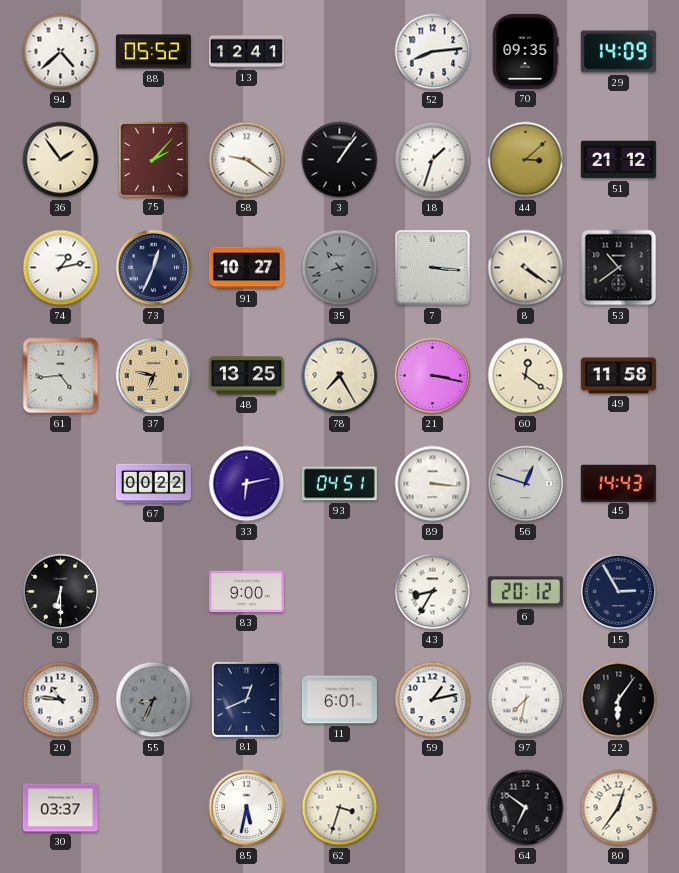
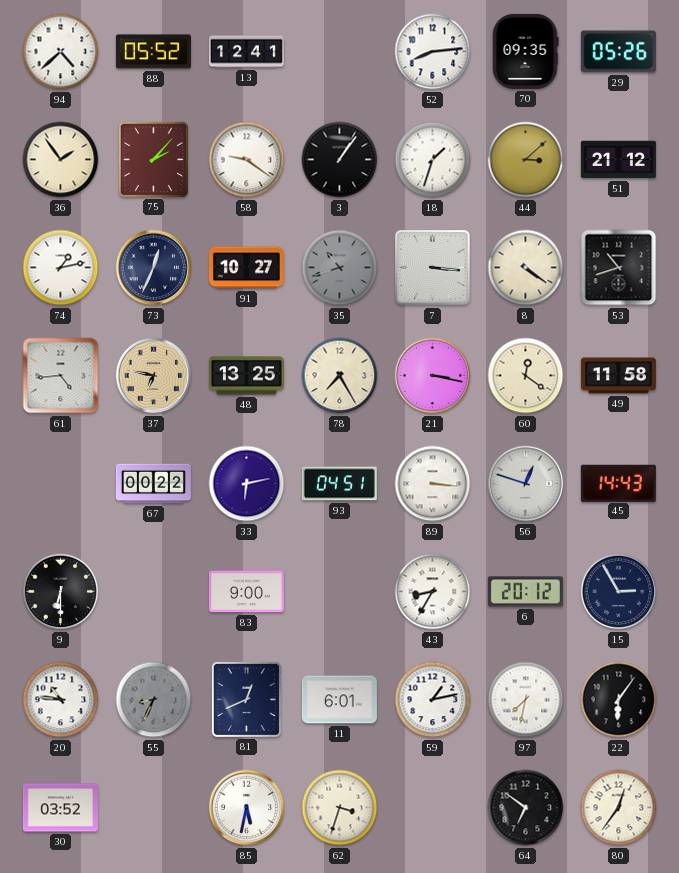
29: 14:09 -> 05:26
53: 10:39 -> 10:42
30: 03:37 -> 03:52
